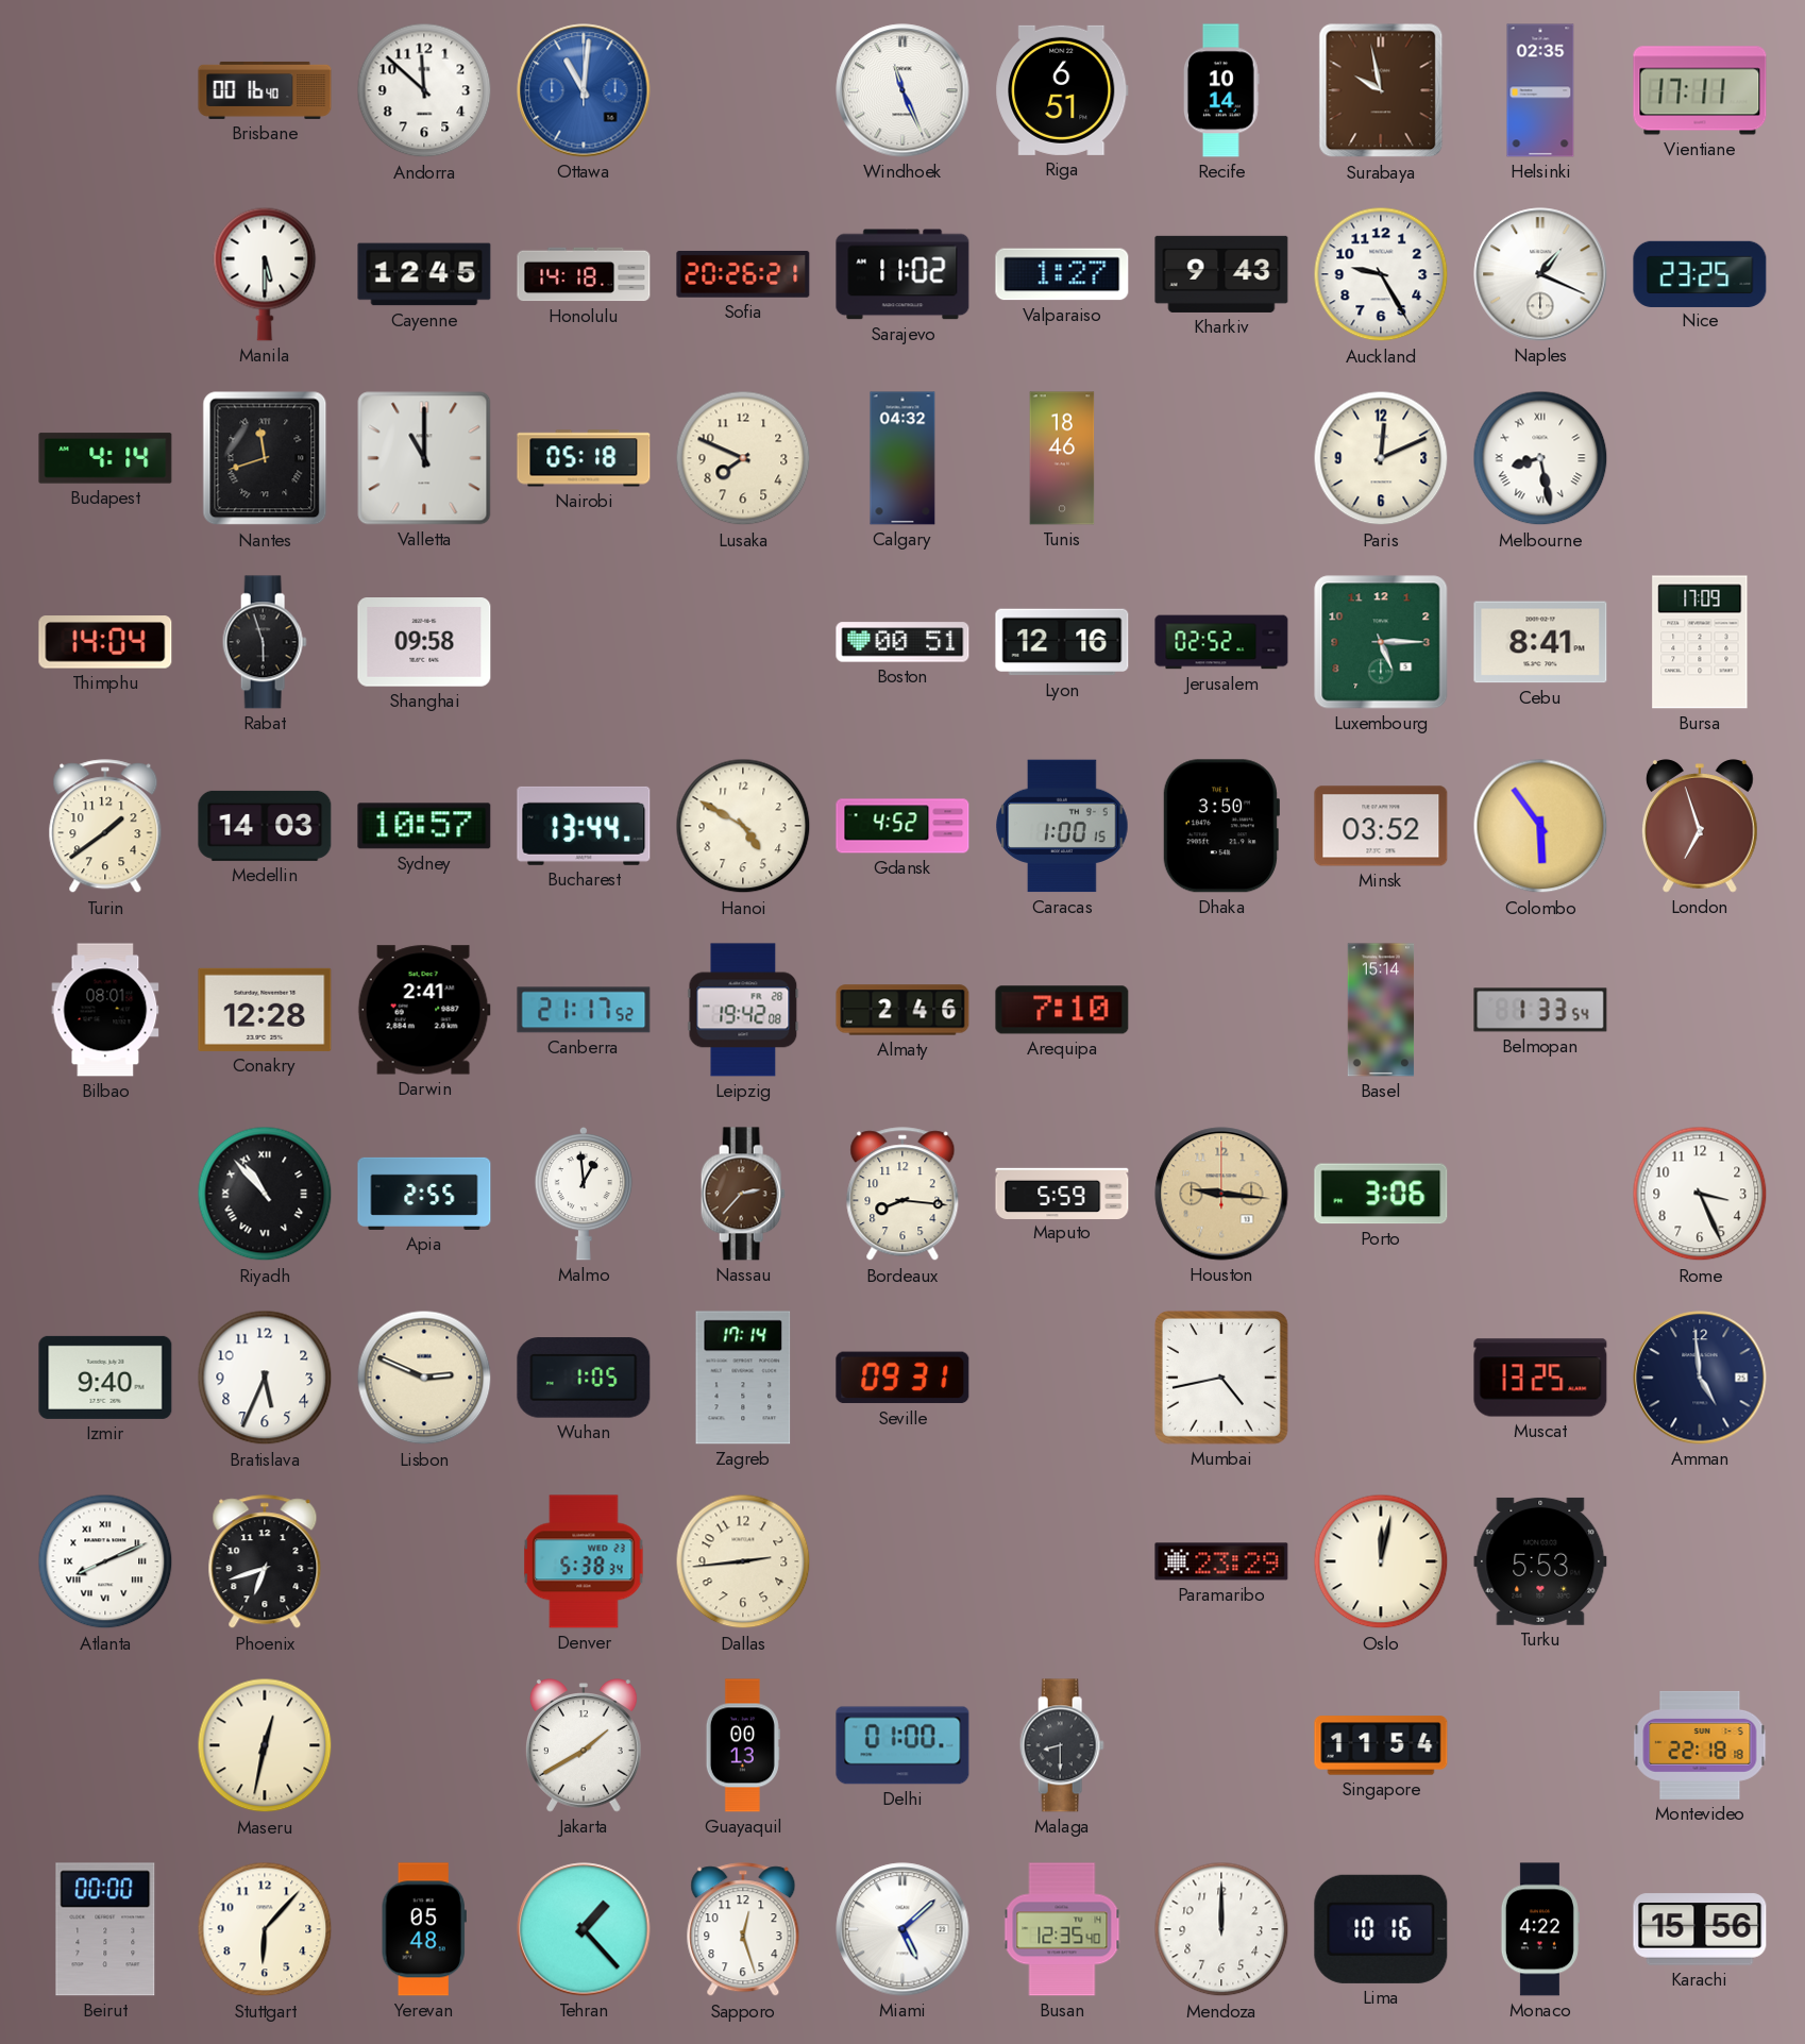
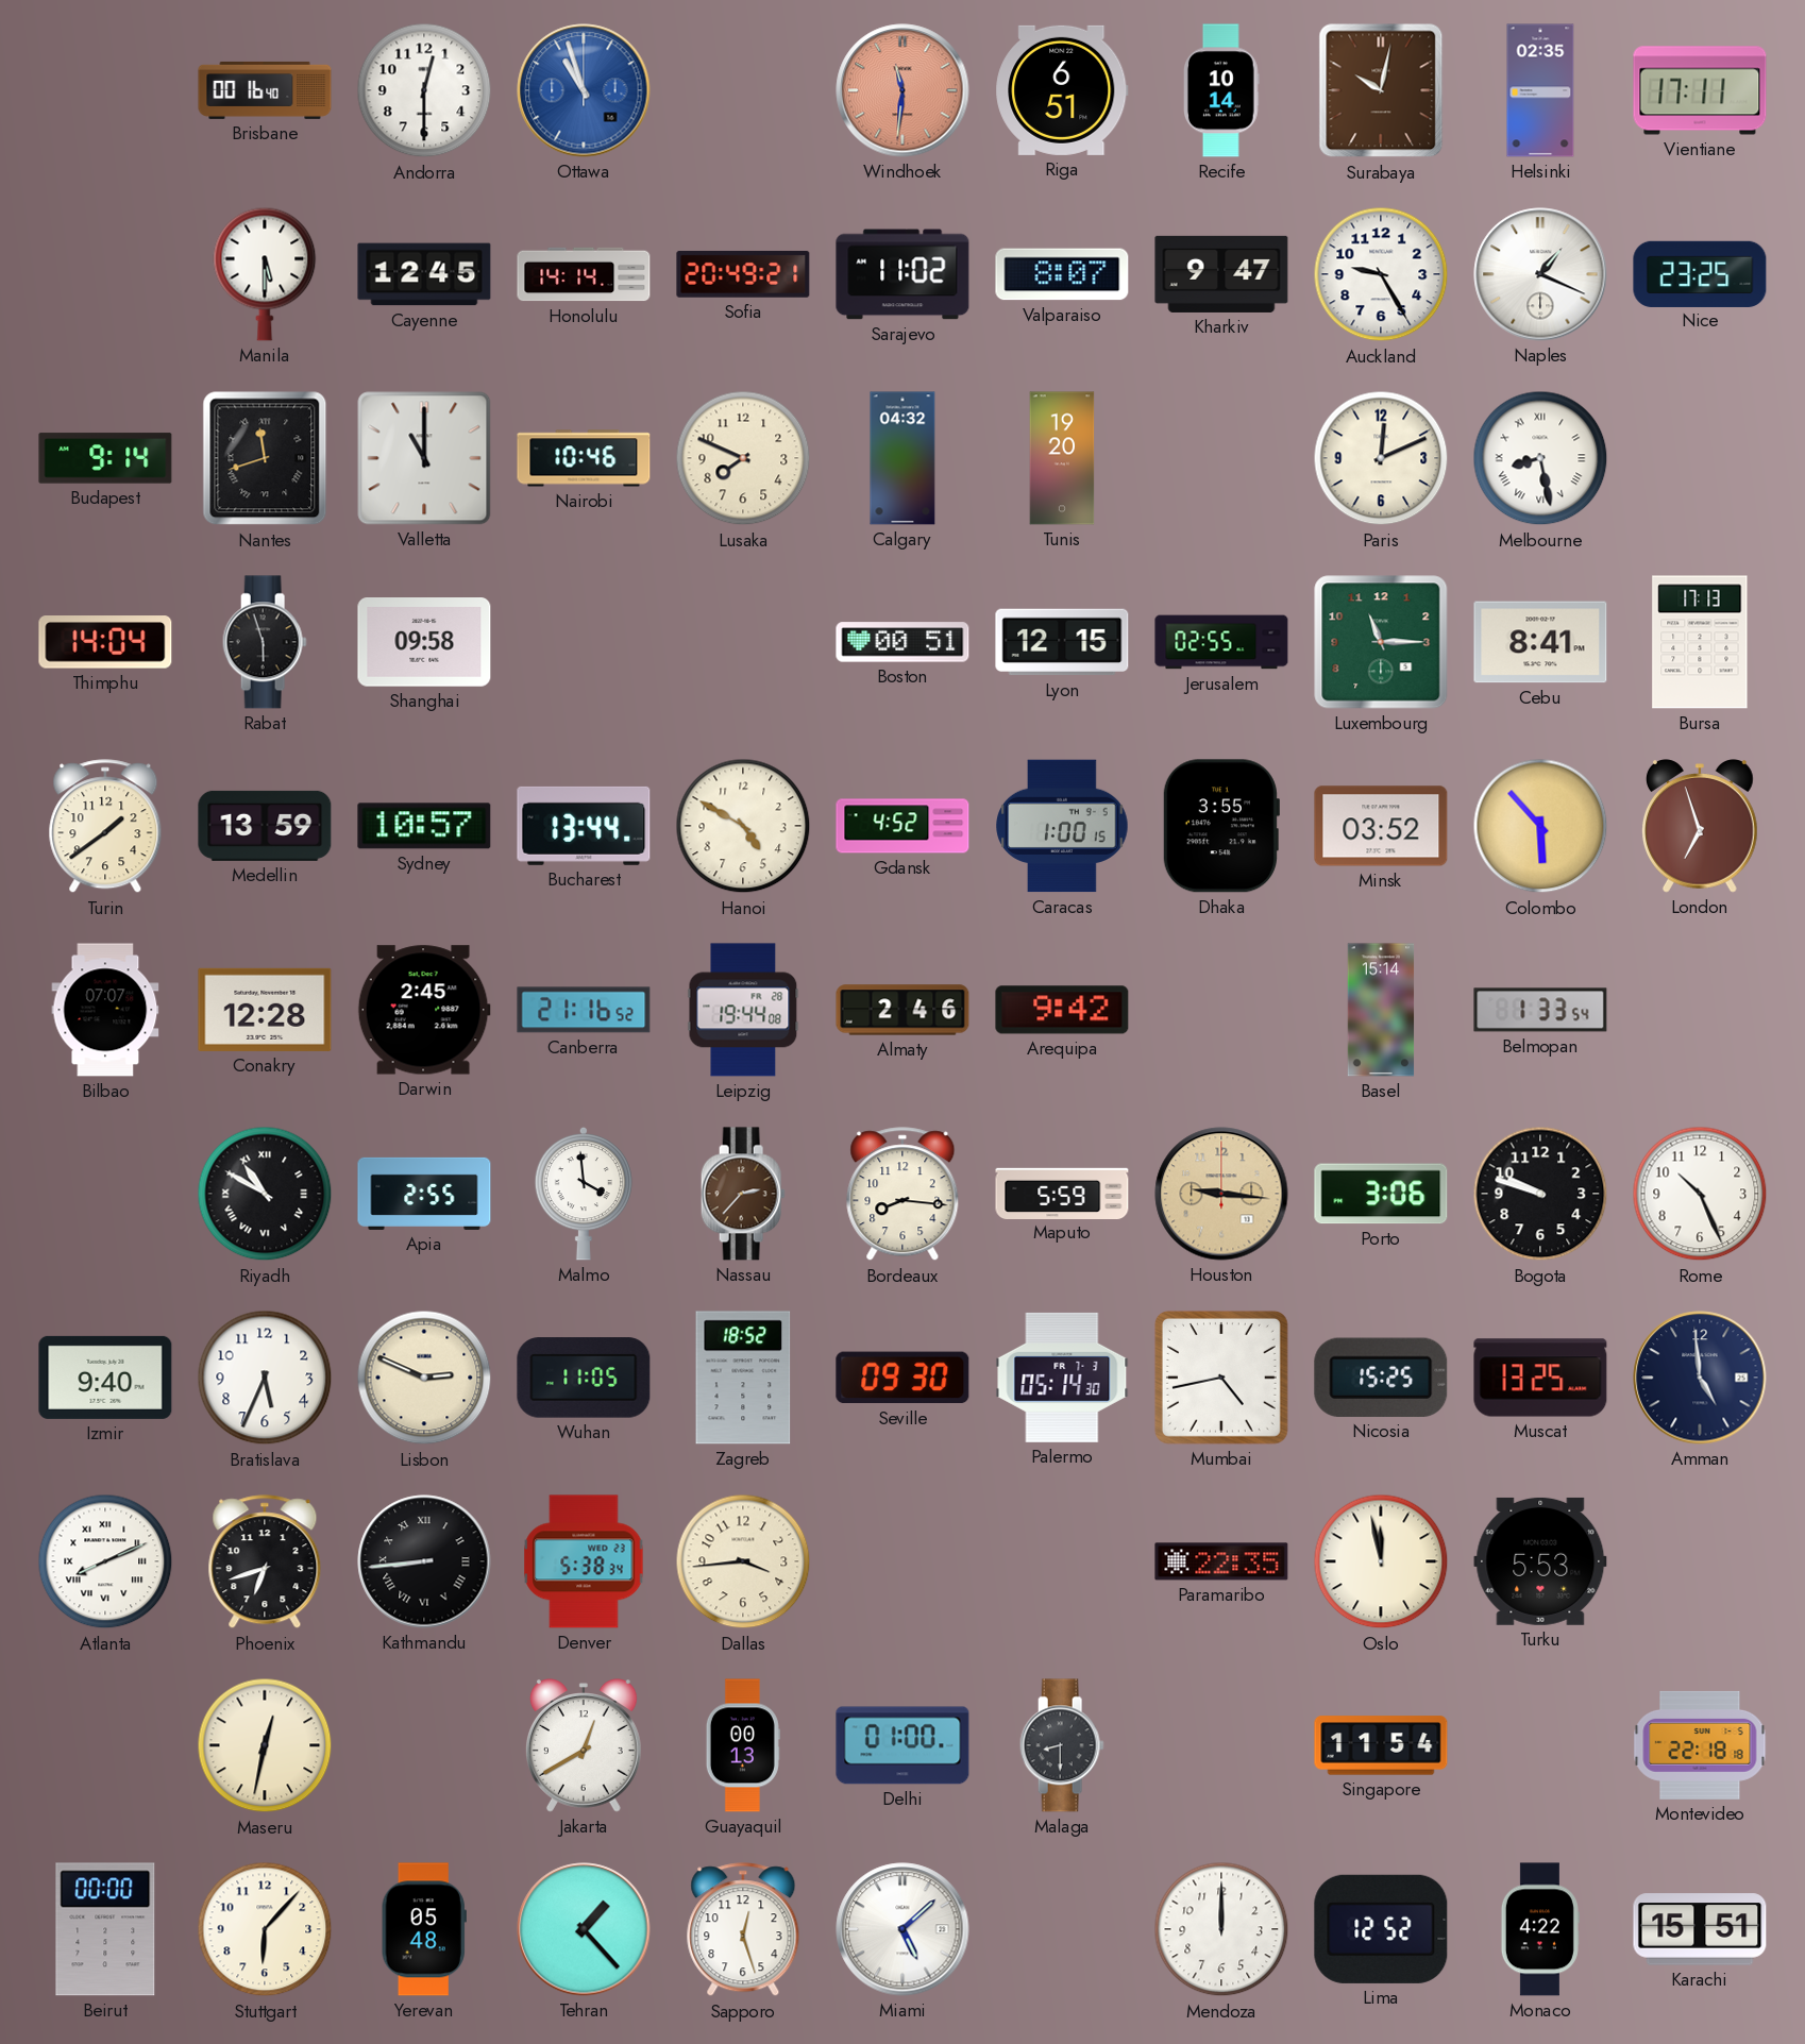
Andorra: 11:52 -> 12:30
Ottawa: 11:01 -> 10:57
Windhoek: 11:26 -> 11:31
Windhoek dial: white -> salmon
Surabaya: 9:58 -> 10:02
Honolulu: 14:18 -> 14:14
Sofia: 20:26 -> 20:49
Valparaiso: 1:27 -> 8:07
Kharkiv: 9:43 -> 9:47
Budapest: 4:14 -> 9:14
Nairobi: 05:18 -> 10:46
Tunis: 18:46 -> 19:20
Lyon: 12:16 -> 12:15
Jerusalem: 02:52 -> 02:55
Luxembourg: 5:15 -> 11:15
Bursa: 17:09 -> 17:13
Medellin: 14:03 -> 13:59
Dhaka: 3:50 -> 3:55
Colombo: 5:54 -> 5:53
Bilbao: 08:01 -> 07:07
Darwin: 2:41 -> 2:45
Canberra: 21:17 -> 21:16
Leipzig: 19:42 -> 19:44
Arequipa: 7:10 -> 9:42
Riyadh: 10:53 -> 10:50
Malmo: 12:59 -> 3:59
Bogota: none -> 9:48
Rome: 3:26 -> 10:26
Wuhan: 1:05 -> 11:05
Zagreb: 17:14 -> 18:52
Seville: 09:31 -> 09:30
Palermo: none -> 05:14
Nicosia: none -> 15:25
Kathmandu: none -> 8:44
Dallas: 2:44 -> 3:44
Paramaribo: 23:29 -> 22:35
Oslo: 12:02 -> 11:58
Jakarta: 1:40 -> 12:40
Busan: 12:35 -> none
Lima: 10:16 -> 12:52
Karachi: 15:56 -> 15:51
